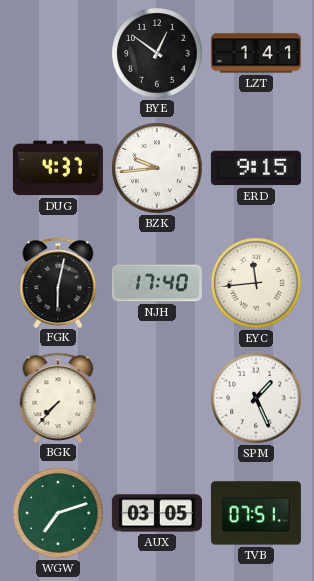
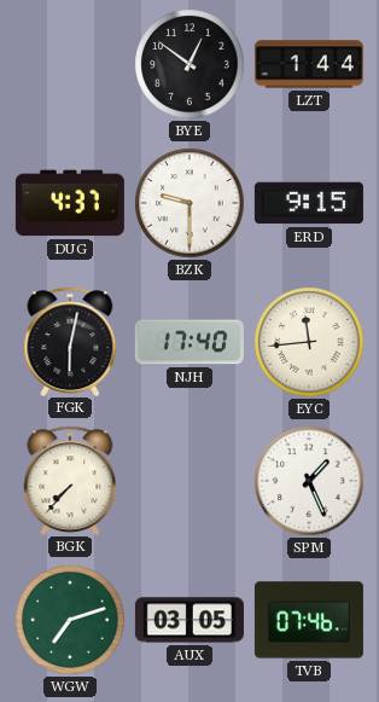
LZT: 1:41 -> 1:44
BZK: 9:44 -> 9:30
TVB: 07:51 -> 07:46
